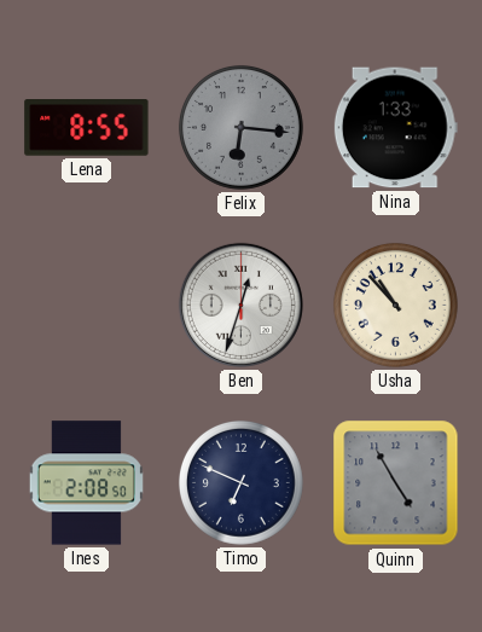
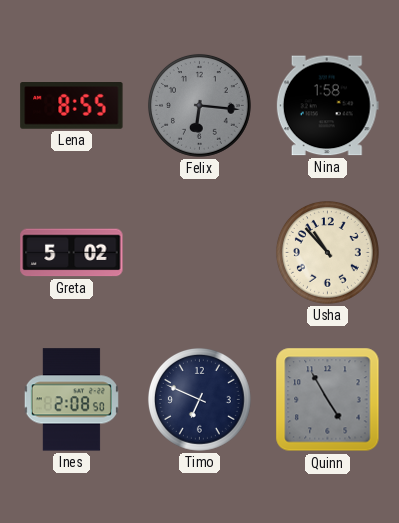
Nina: 1:33 -> 1:58
Greta: none -> 5:02
Ben: 12:33 -> none
